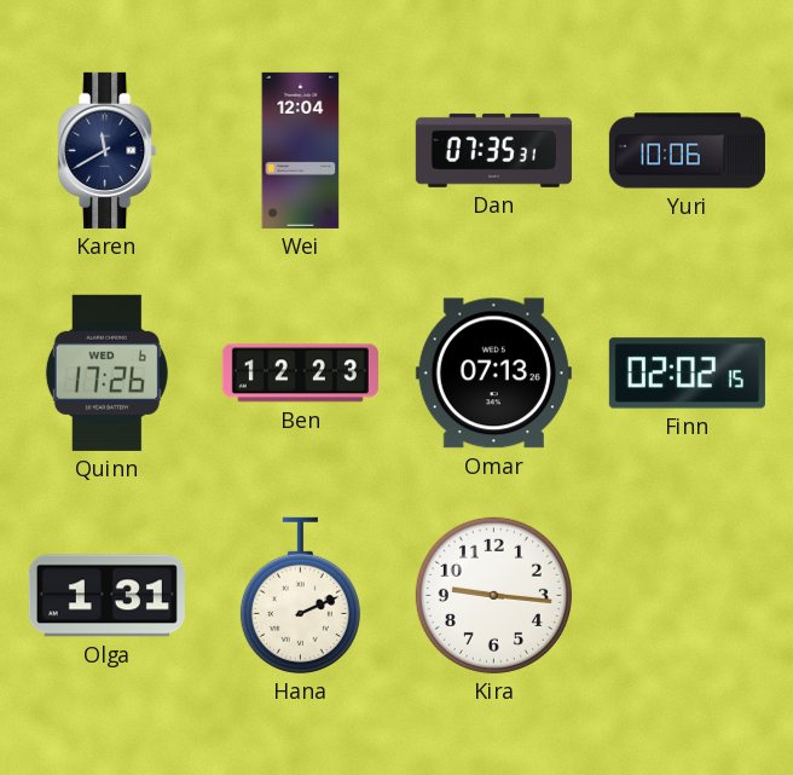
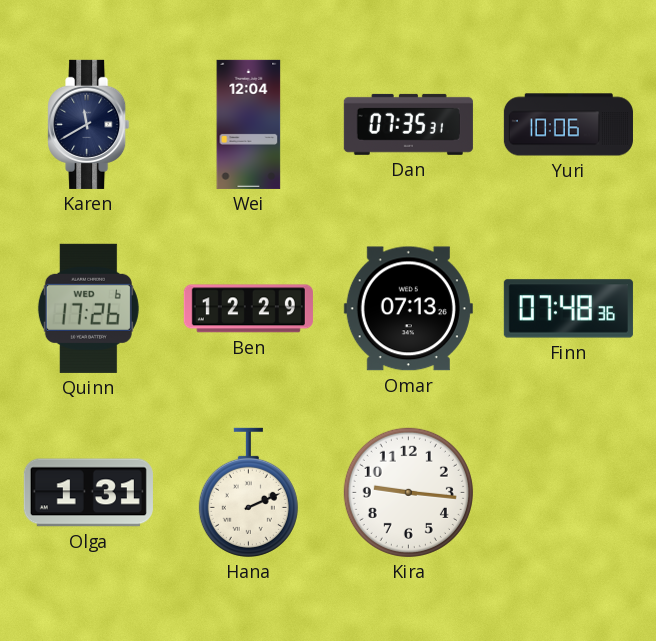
Ben: 12:23 -> 12:29
Finn: 02:02 -> 07:48
